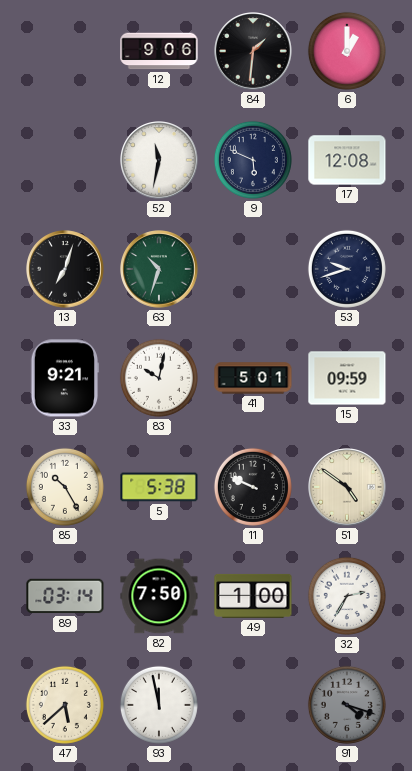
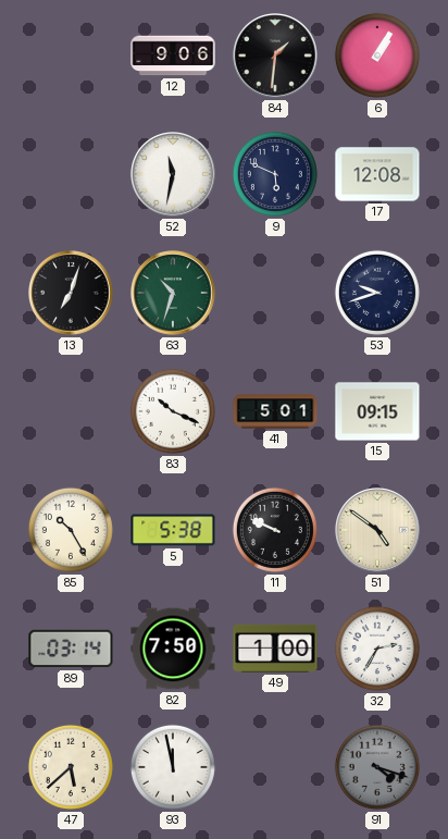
6: 1:00 -> 1:05
33: 9:21 -> none
83: 10:02 -> 10:19
15: 09:59 -> 09:15
